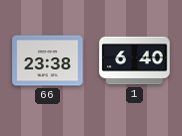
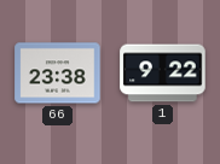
1: 6:40 -> 9:22
